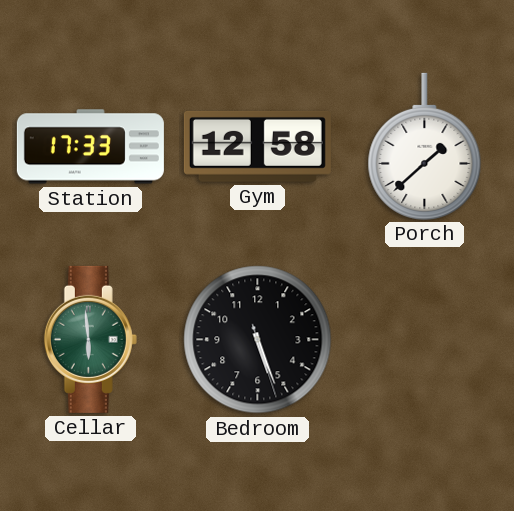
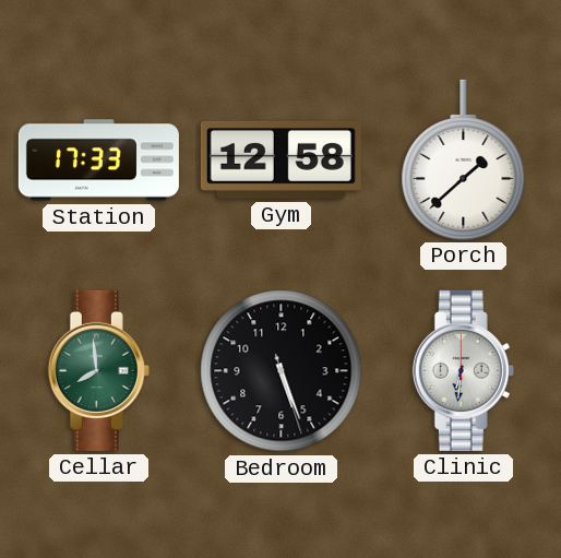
Cellar: 5:59 -> 7:59
Clinic: none -> 6:31
